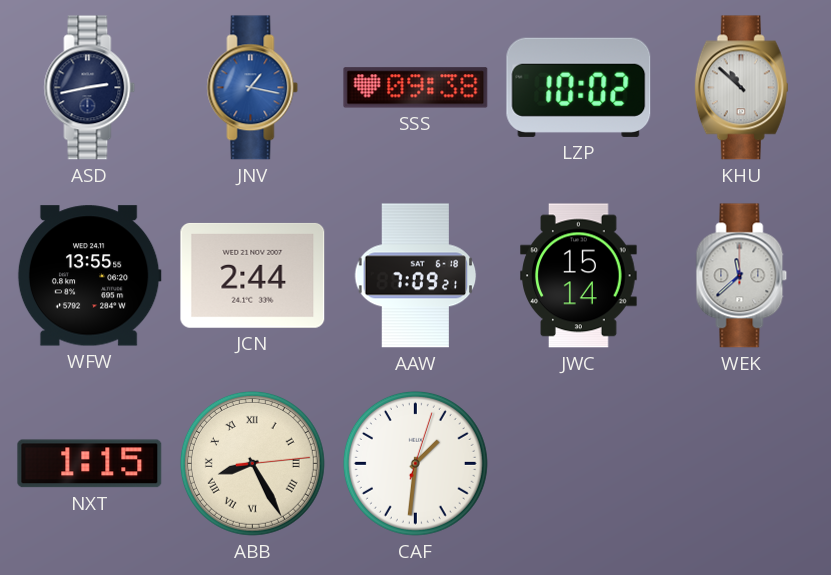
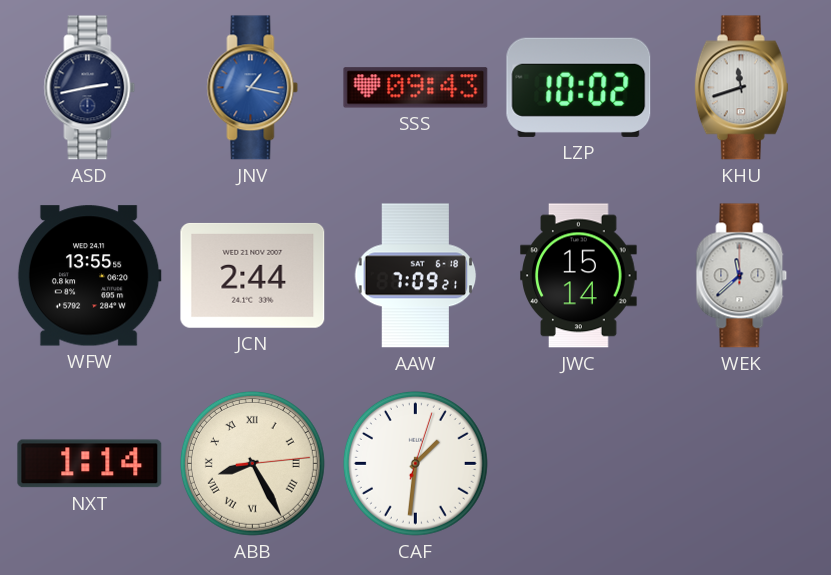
SSS: 09:38 -> 09:43
KHU: 10:52 -> 11:42
NXT: 1:15 -> 1:14
